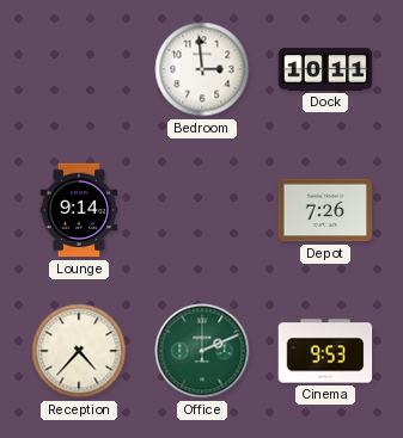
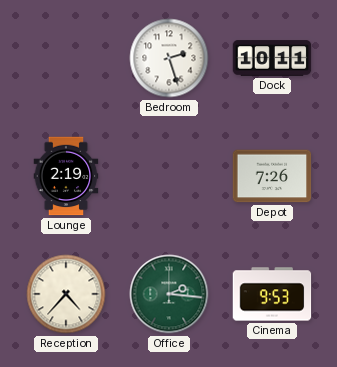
Bedroom: 2:59 -> 2:27
Lounge: 9:14 -> 2:19
Office: 2:11 -> 2:16
